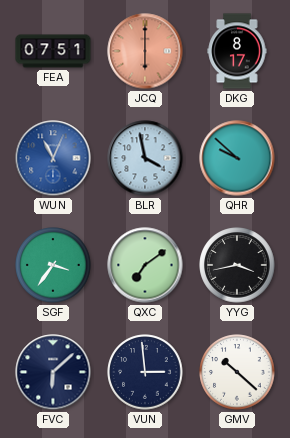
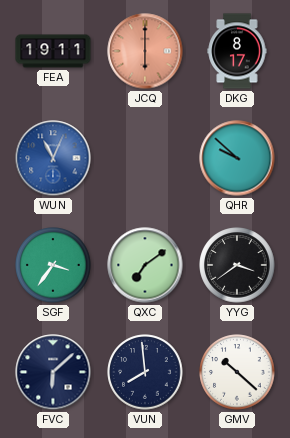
FEA: 07:51 -> 19:11
BLR: 3:58 -> none
YYG: 3:43 -> 3:39
VUN: 2:59 -> 7:59
